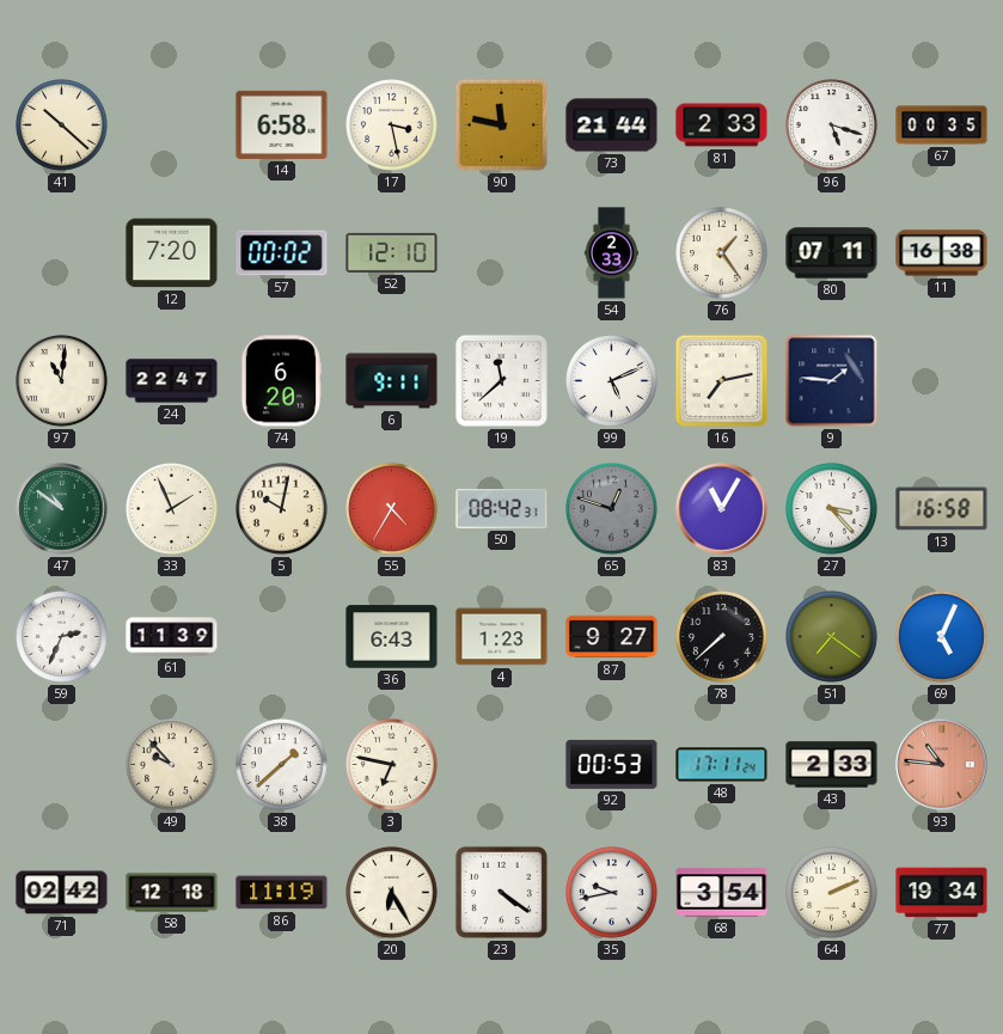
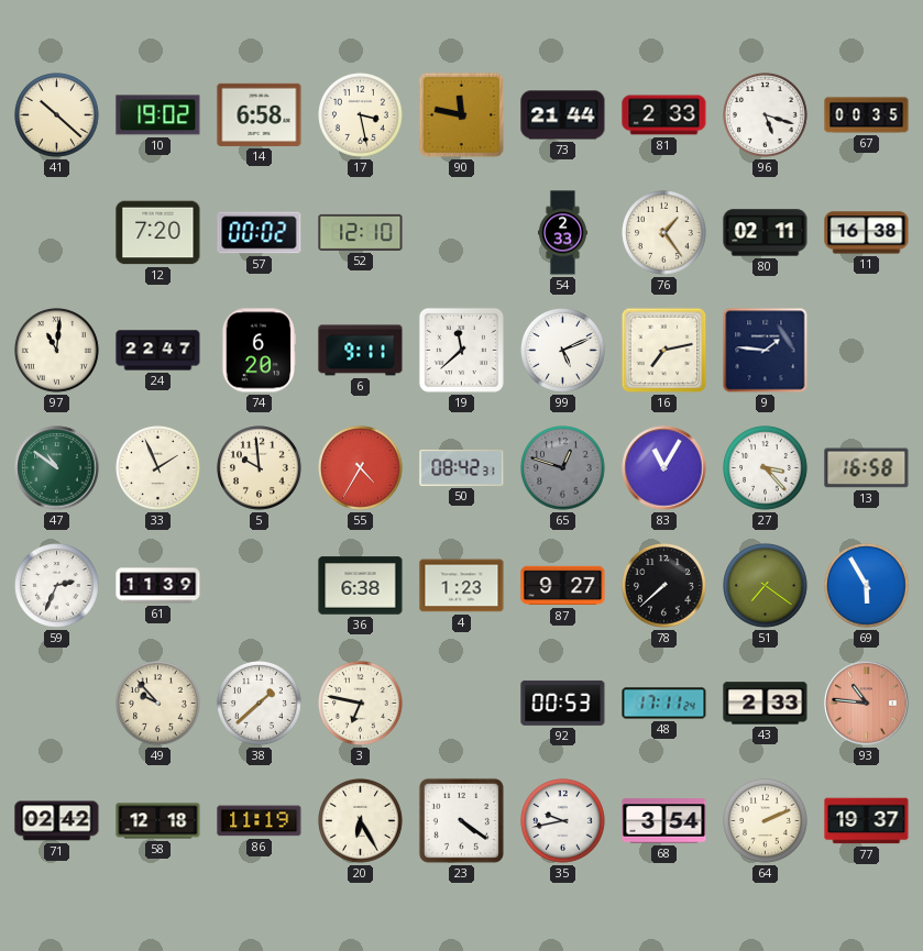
10: none -> 19:02
80: 07:11 -> 02:11
5: 10:02 -> 9:59
36: 6:43 -> 6:38
69: 5:04 -> 5:55
77: 19:34 -> 19:37
